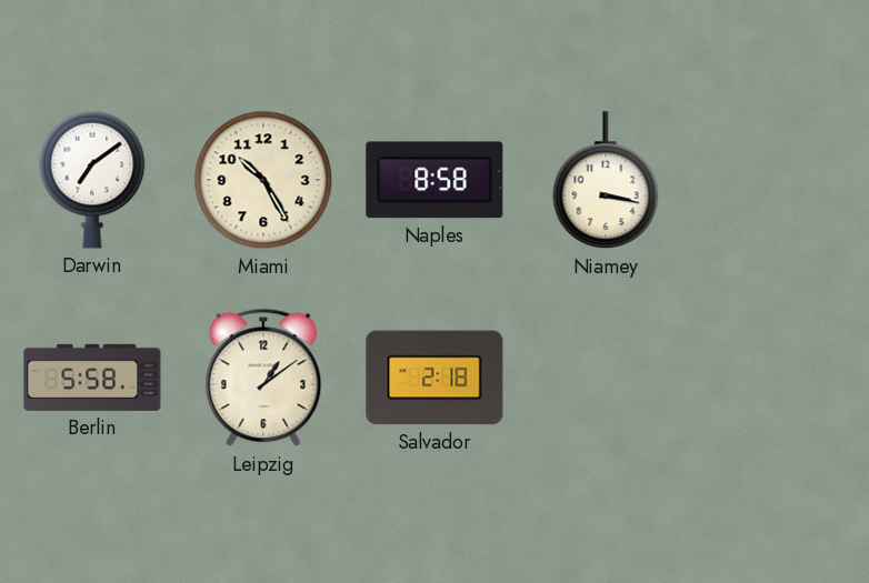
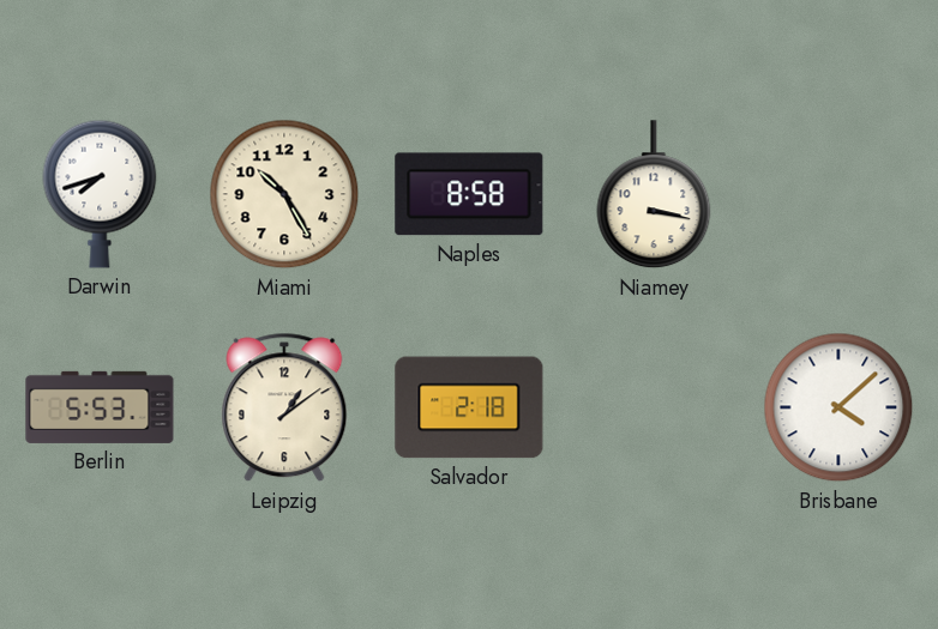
Darwin: 7:09 -> 7:42
Berlin: 5:58 -> 5:53
Brisbane: none -> 4:08
